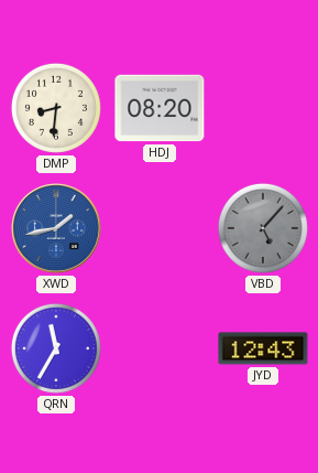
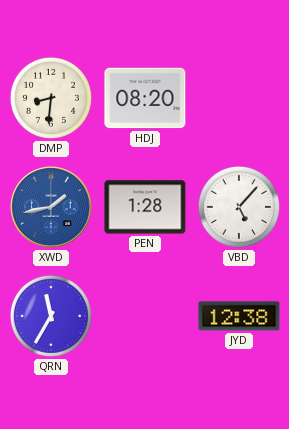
PEN: none -> 1:28
VBD dial: grey -> white
JYD: 12:43 -> 12:38
